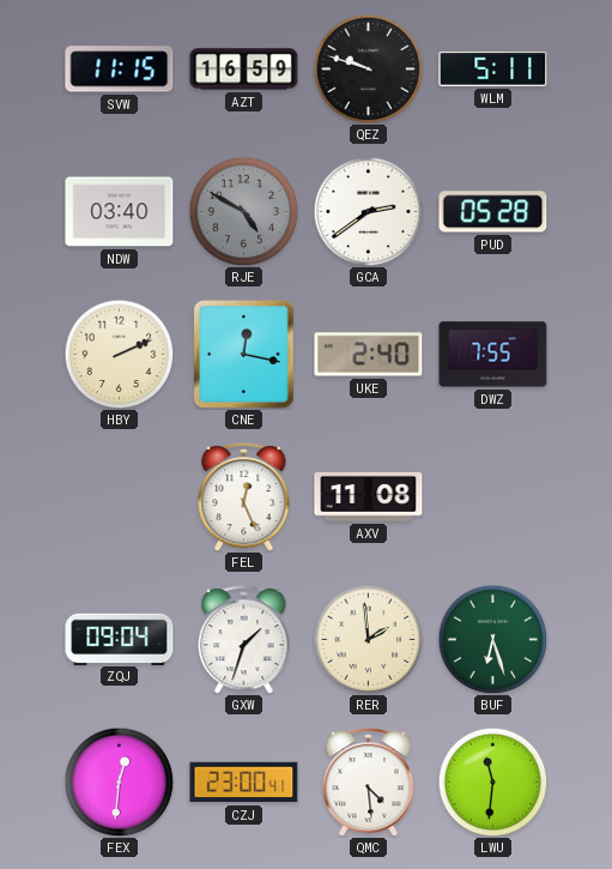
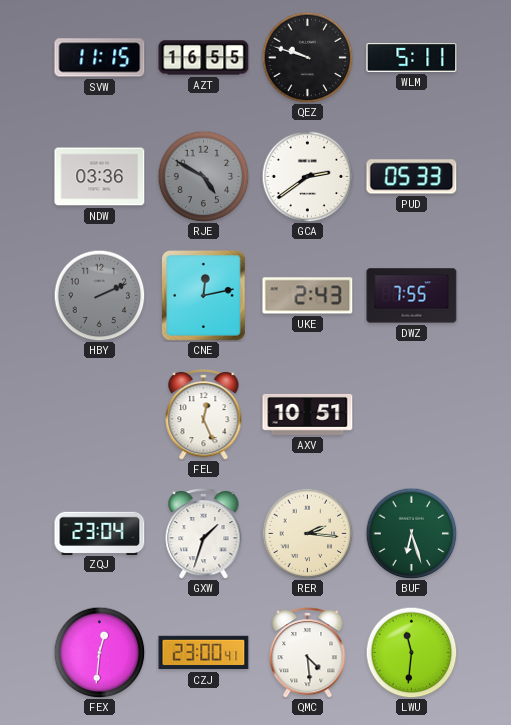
AZT: 16:59 -> 16:55
NDW: 03:40 -> 03:36
PUD: 05:28 -> 05:33
HBY dial: cream -> grey
CNE: 12:17 -> 12:13
UKE: 2:40 -> 2:43
AXV: 11:08 -> 10:51
ZQJ: 09:04 -> 23:04
RER: 1:59 -> 2:16
